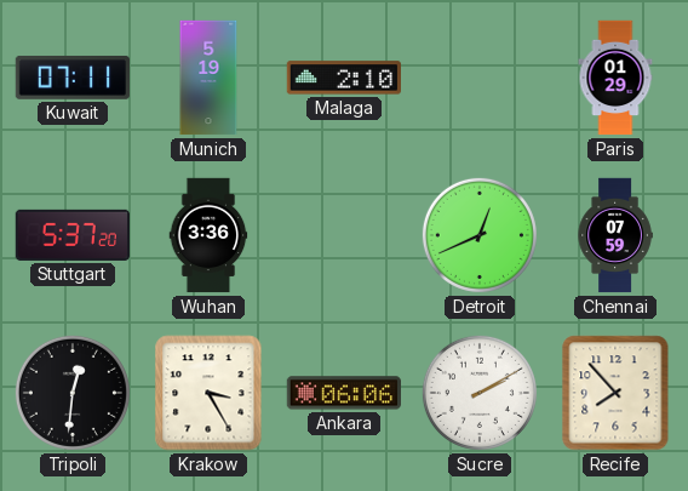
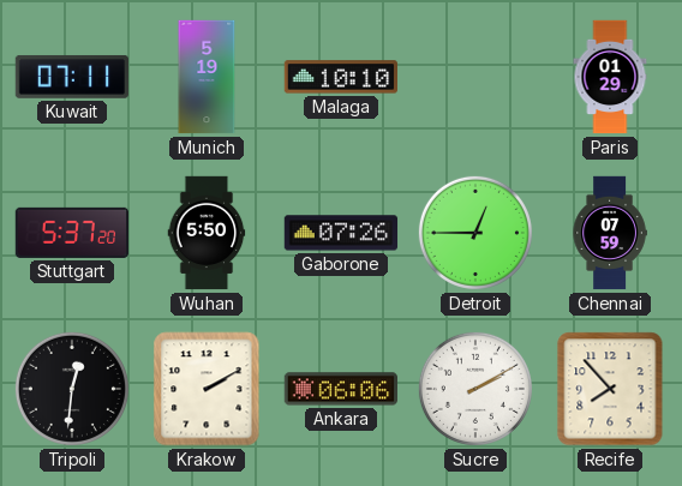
Malaga: 2:10 -> 10:10
Wuhan: 3:36 -> 5:50
Gaborone: none -> 07:26
Detroit: 12:41 -> 12:45
Krakow: 3:25 -> 2:10
